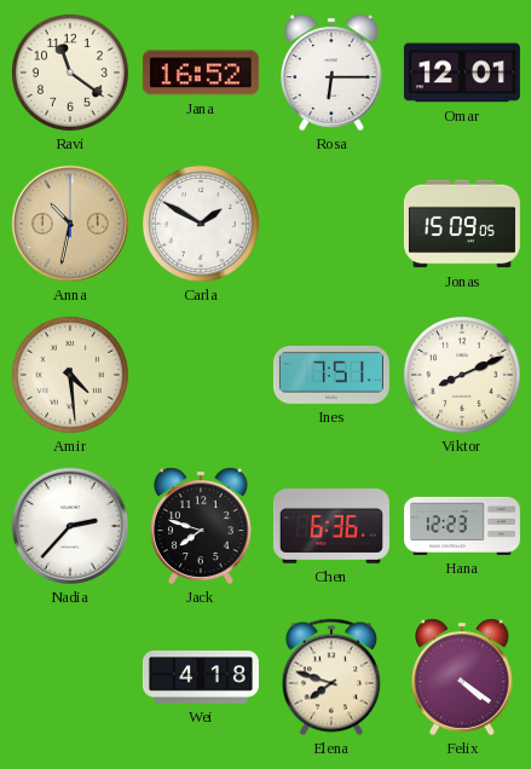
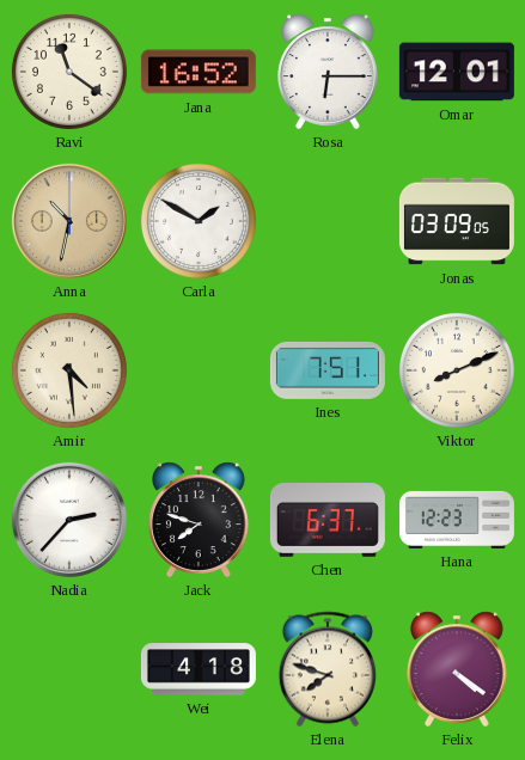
Jonas: 15:09 -> 03:09
Chen: 6:36 -> 6:37
